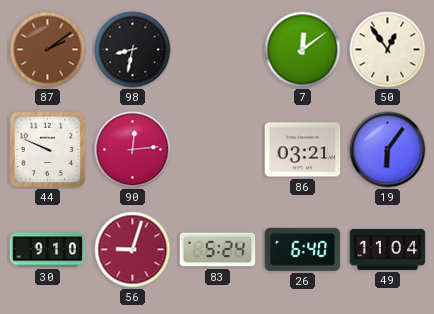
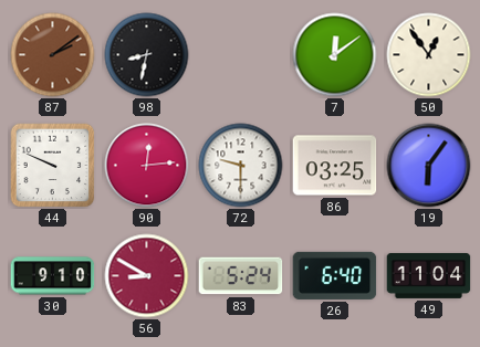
72: none -> 9:30
86: 03:21 -> 03:25
56: 9:03 -> 8:50
